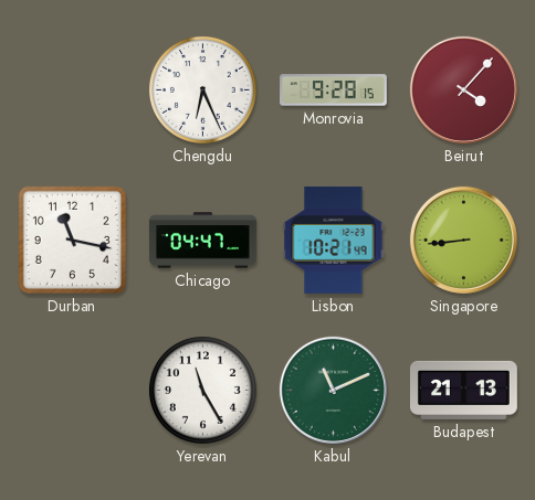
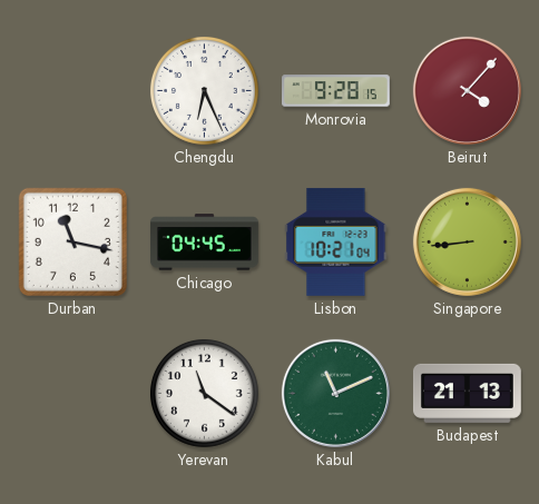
Chicago: 04:47 -> 04:45
Lisbon: 10:21:49 -> 10:21:04
Yerevan: 11:25 -> 11:21
